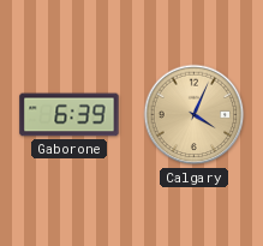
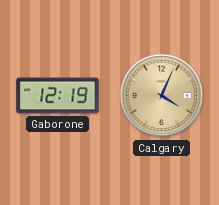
Gaborone: 6:39 -> 12:19
